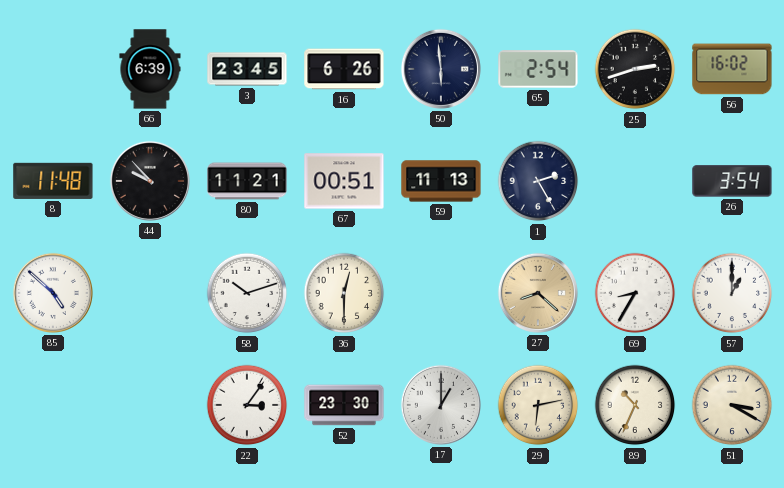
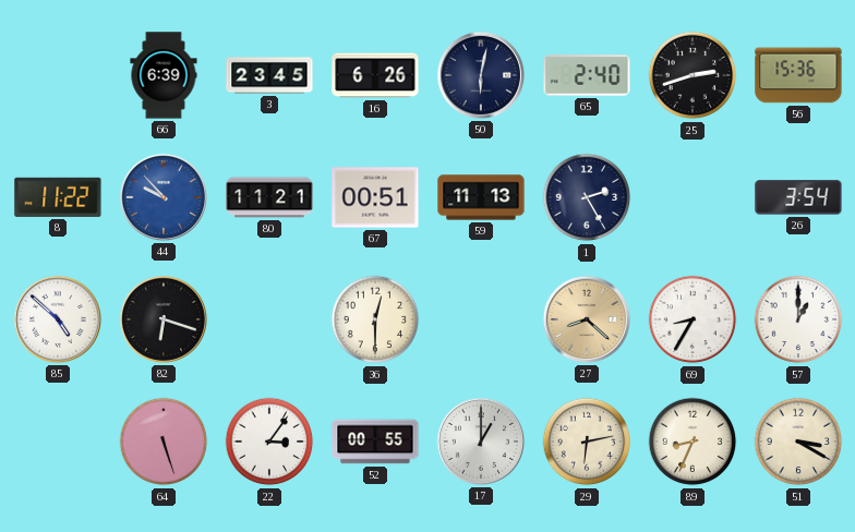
50: 5:59 -> 6:02
65: 2:54 -> 2:40
56: 16:02 -> 15:36
8: 11:48 -> 11:22
44 dial: black -> blue
82: none -> 6:18
58: 10:12 -> none
64: none -> 5:27
52: 23:30 -> 00:55
89: 10:34 -> 8:34
